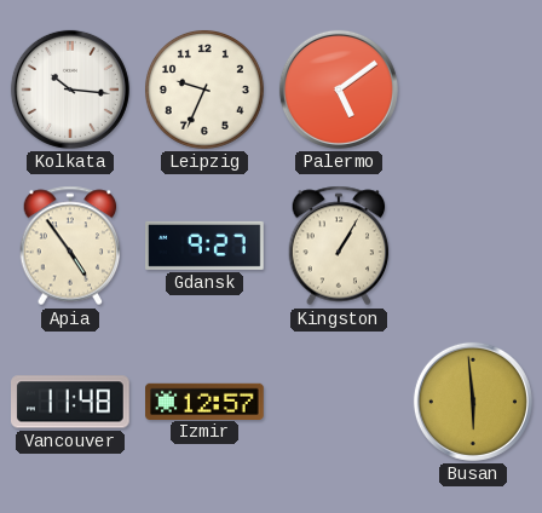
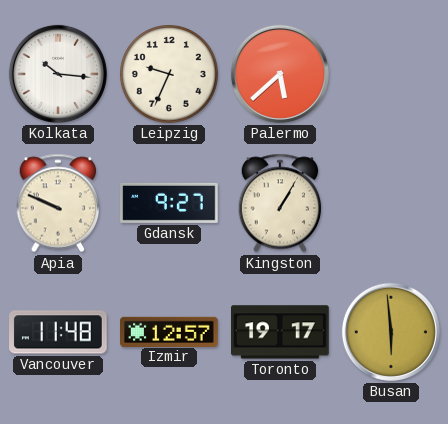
Palermo: 5:09 -> 5:38
Apia: 4:54 -> 9:49
Toronto: none -> 19:17
